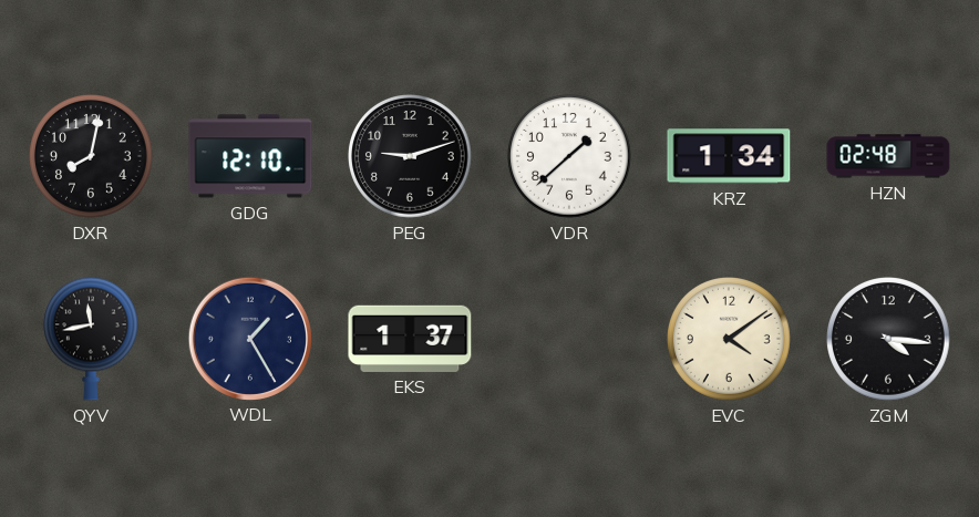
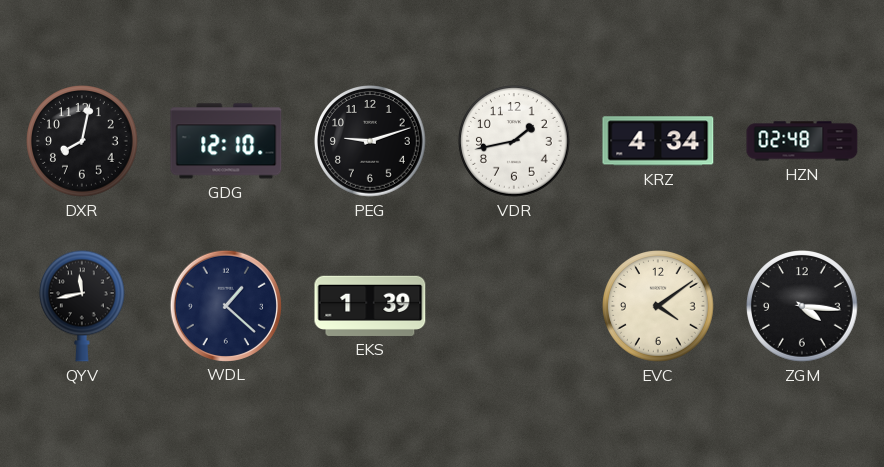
VDR: 1:38 -> 1:43
KRZ: 1:34 -> 4:34
WDL: 1:25 -> 1:22
EKS: 1:37 -> 1:39
